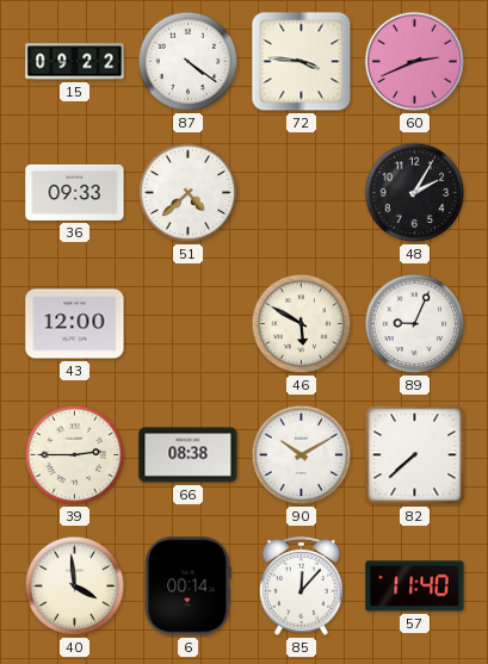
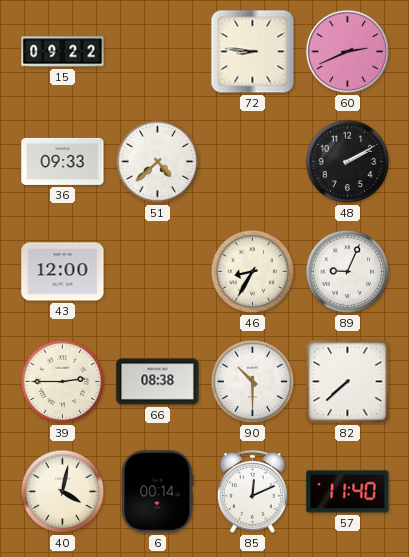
87: 4:21 -> none
72: 3:46 -> 8:46
48: 2:05 -> 2:10
46: 5:50 -> 8:35
90: 10:10 -> 10:30
40: 3:59 -> 4:02
85: 12:07 -> 12:11
